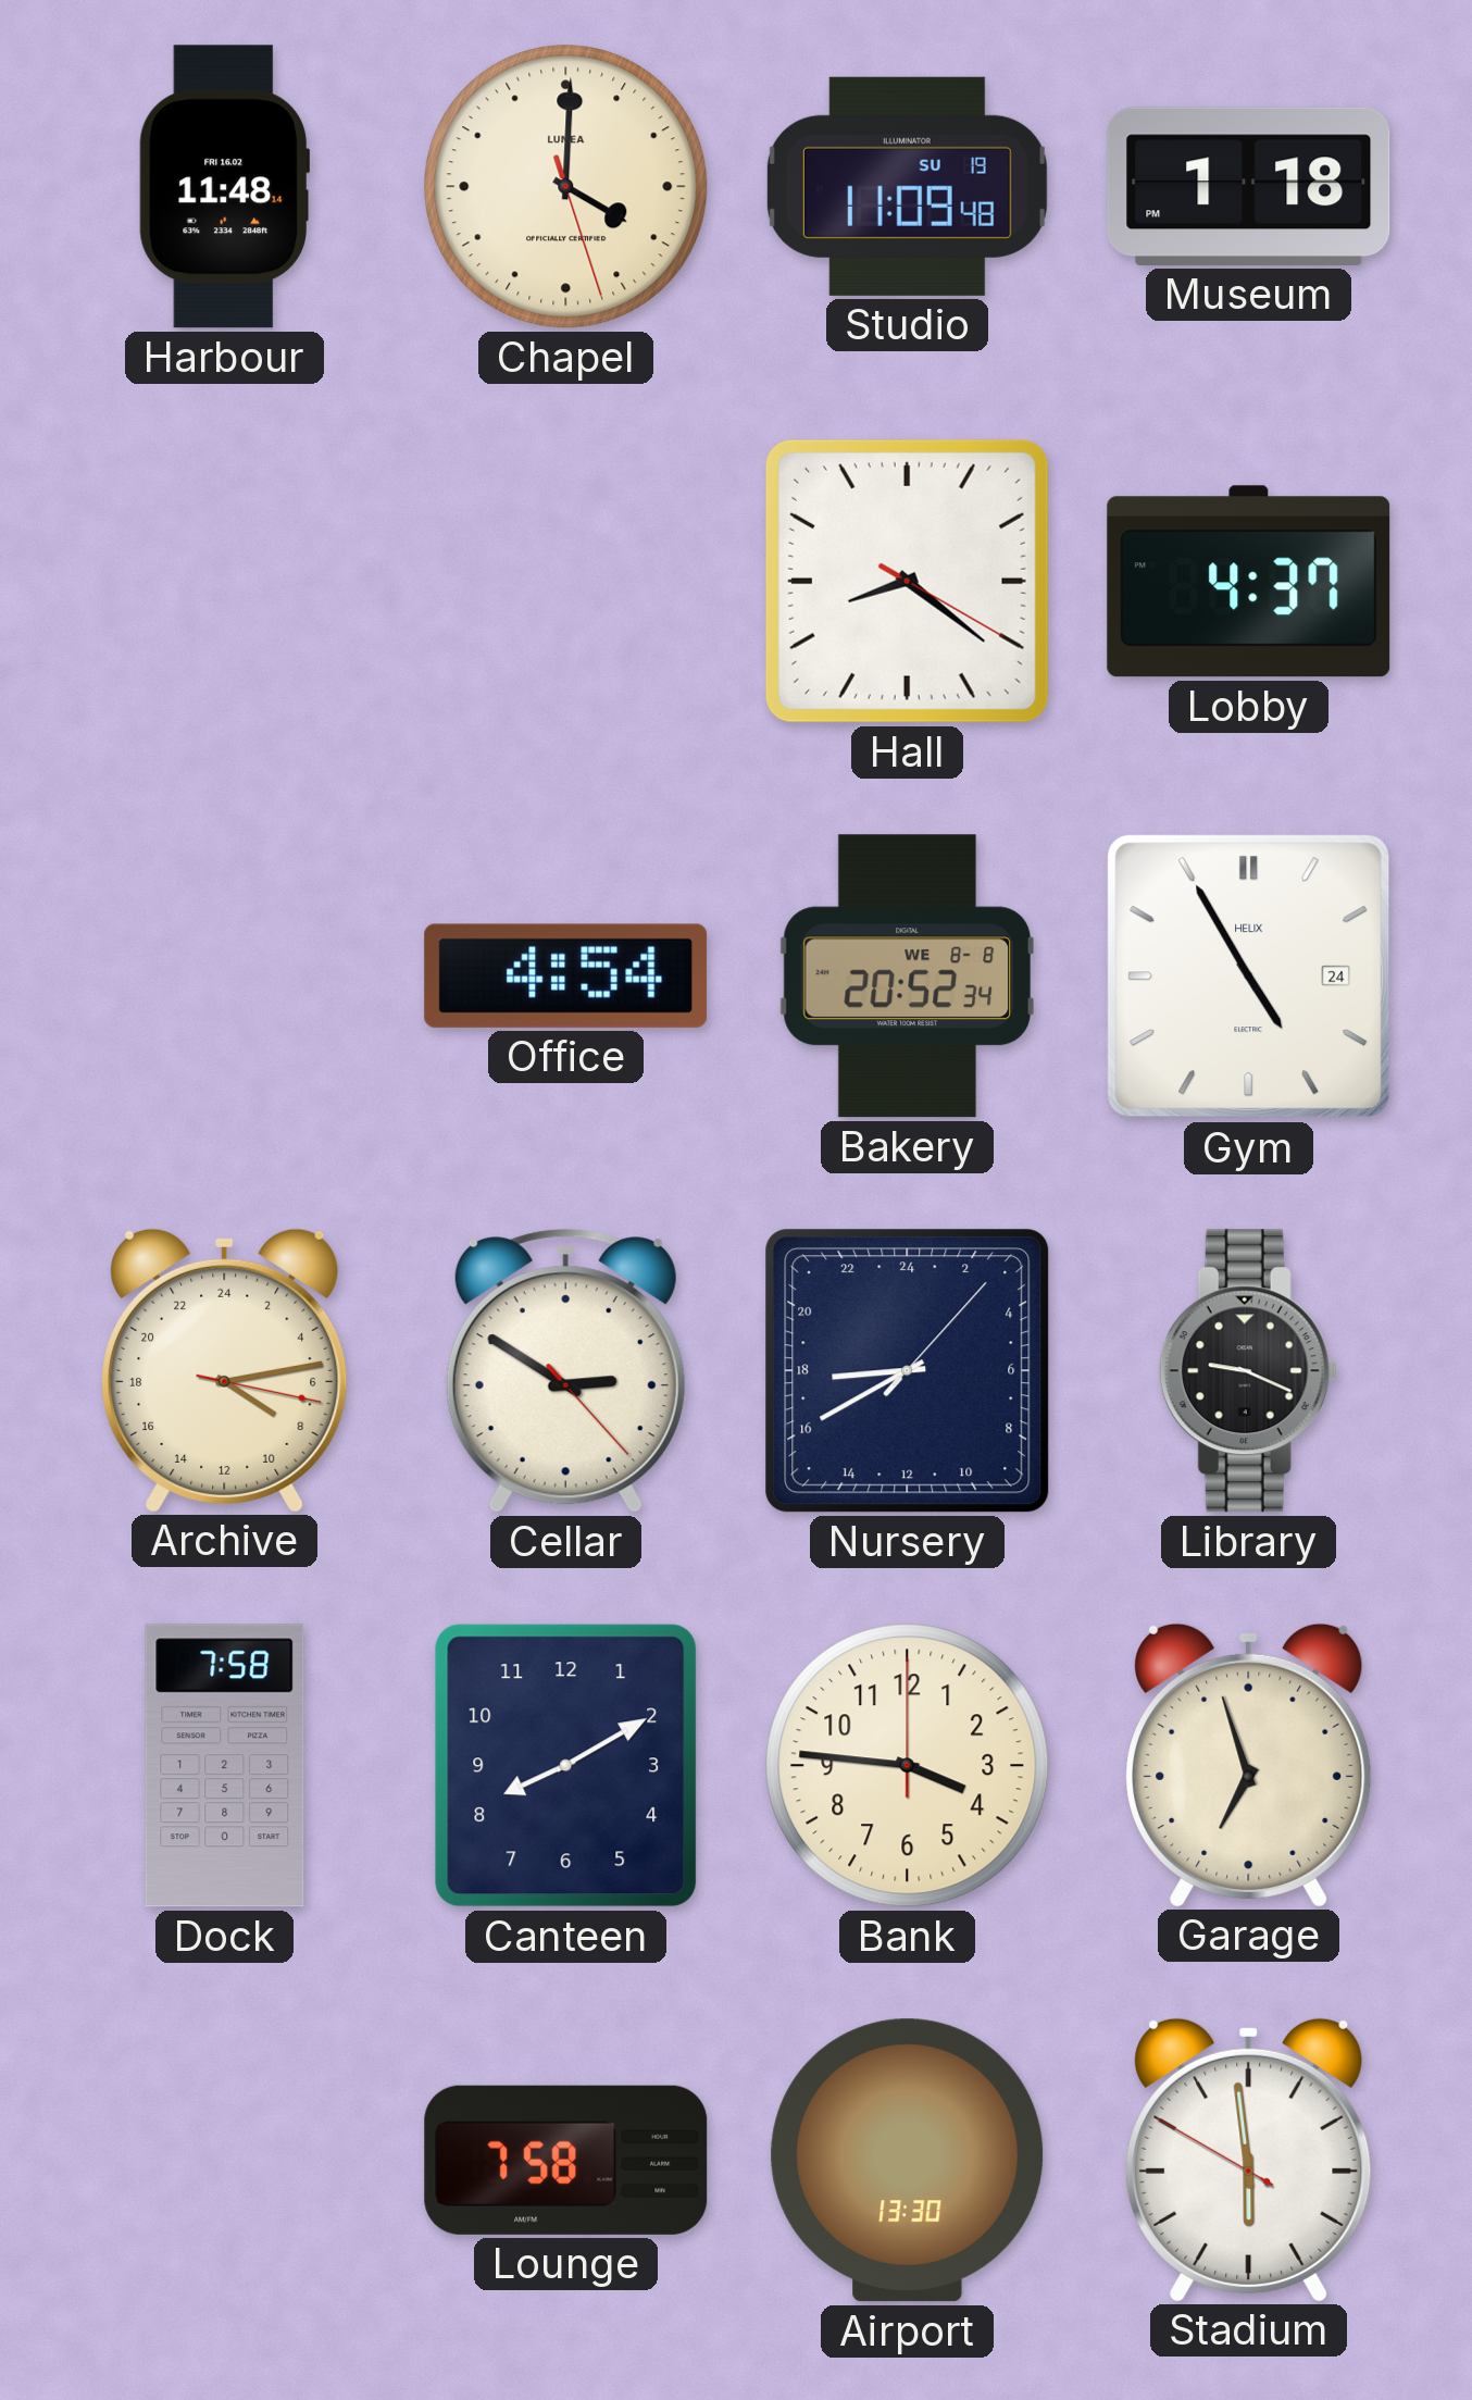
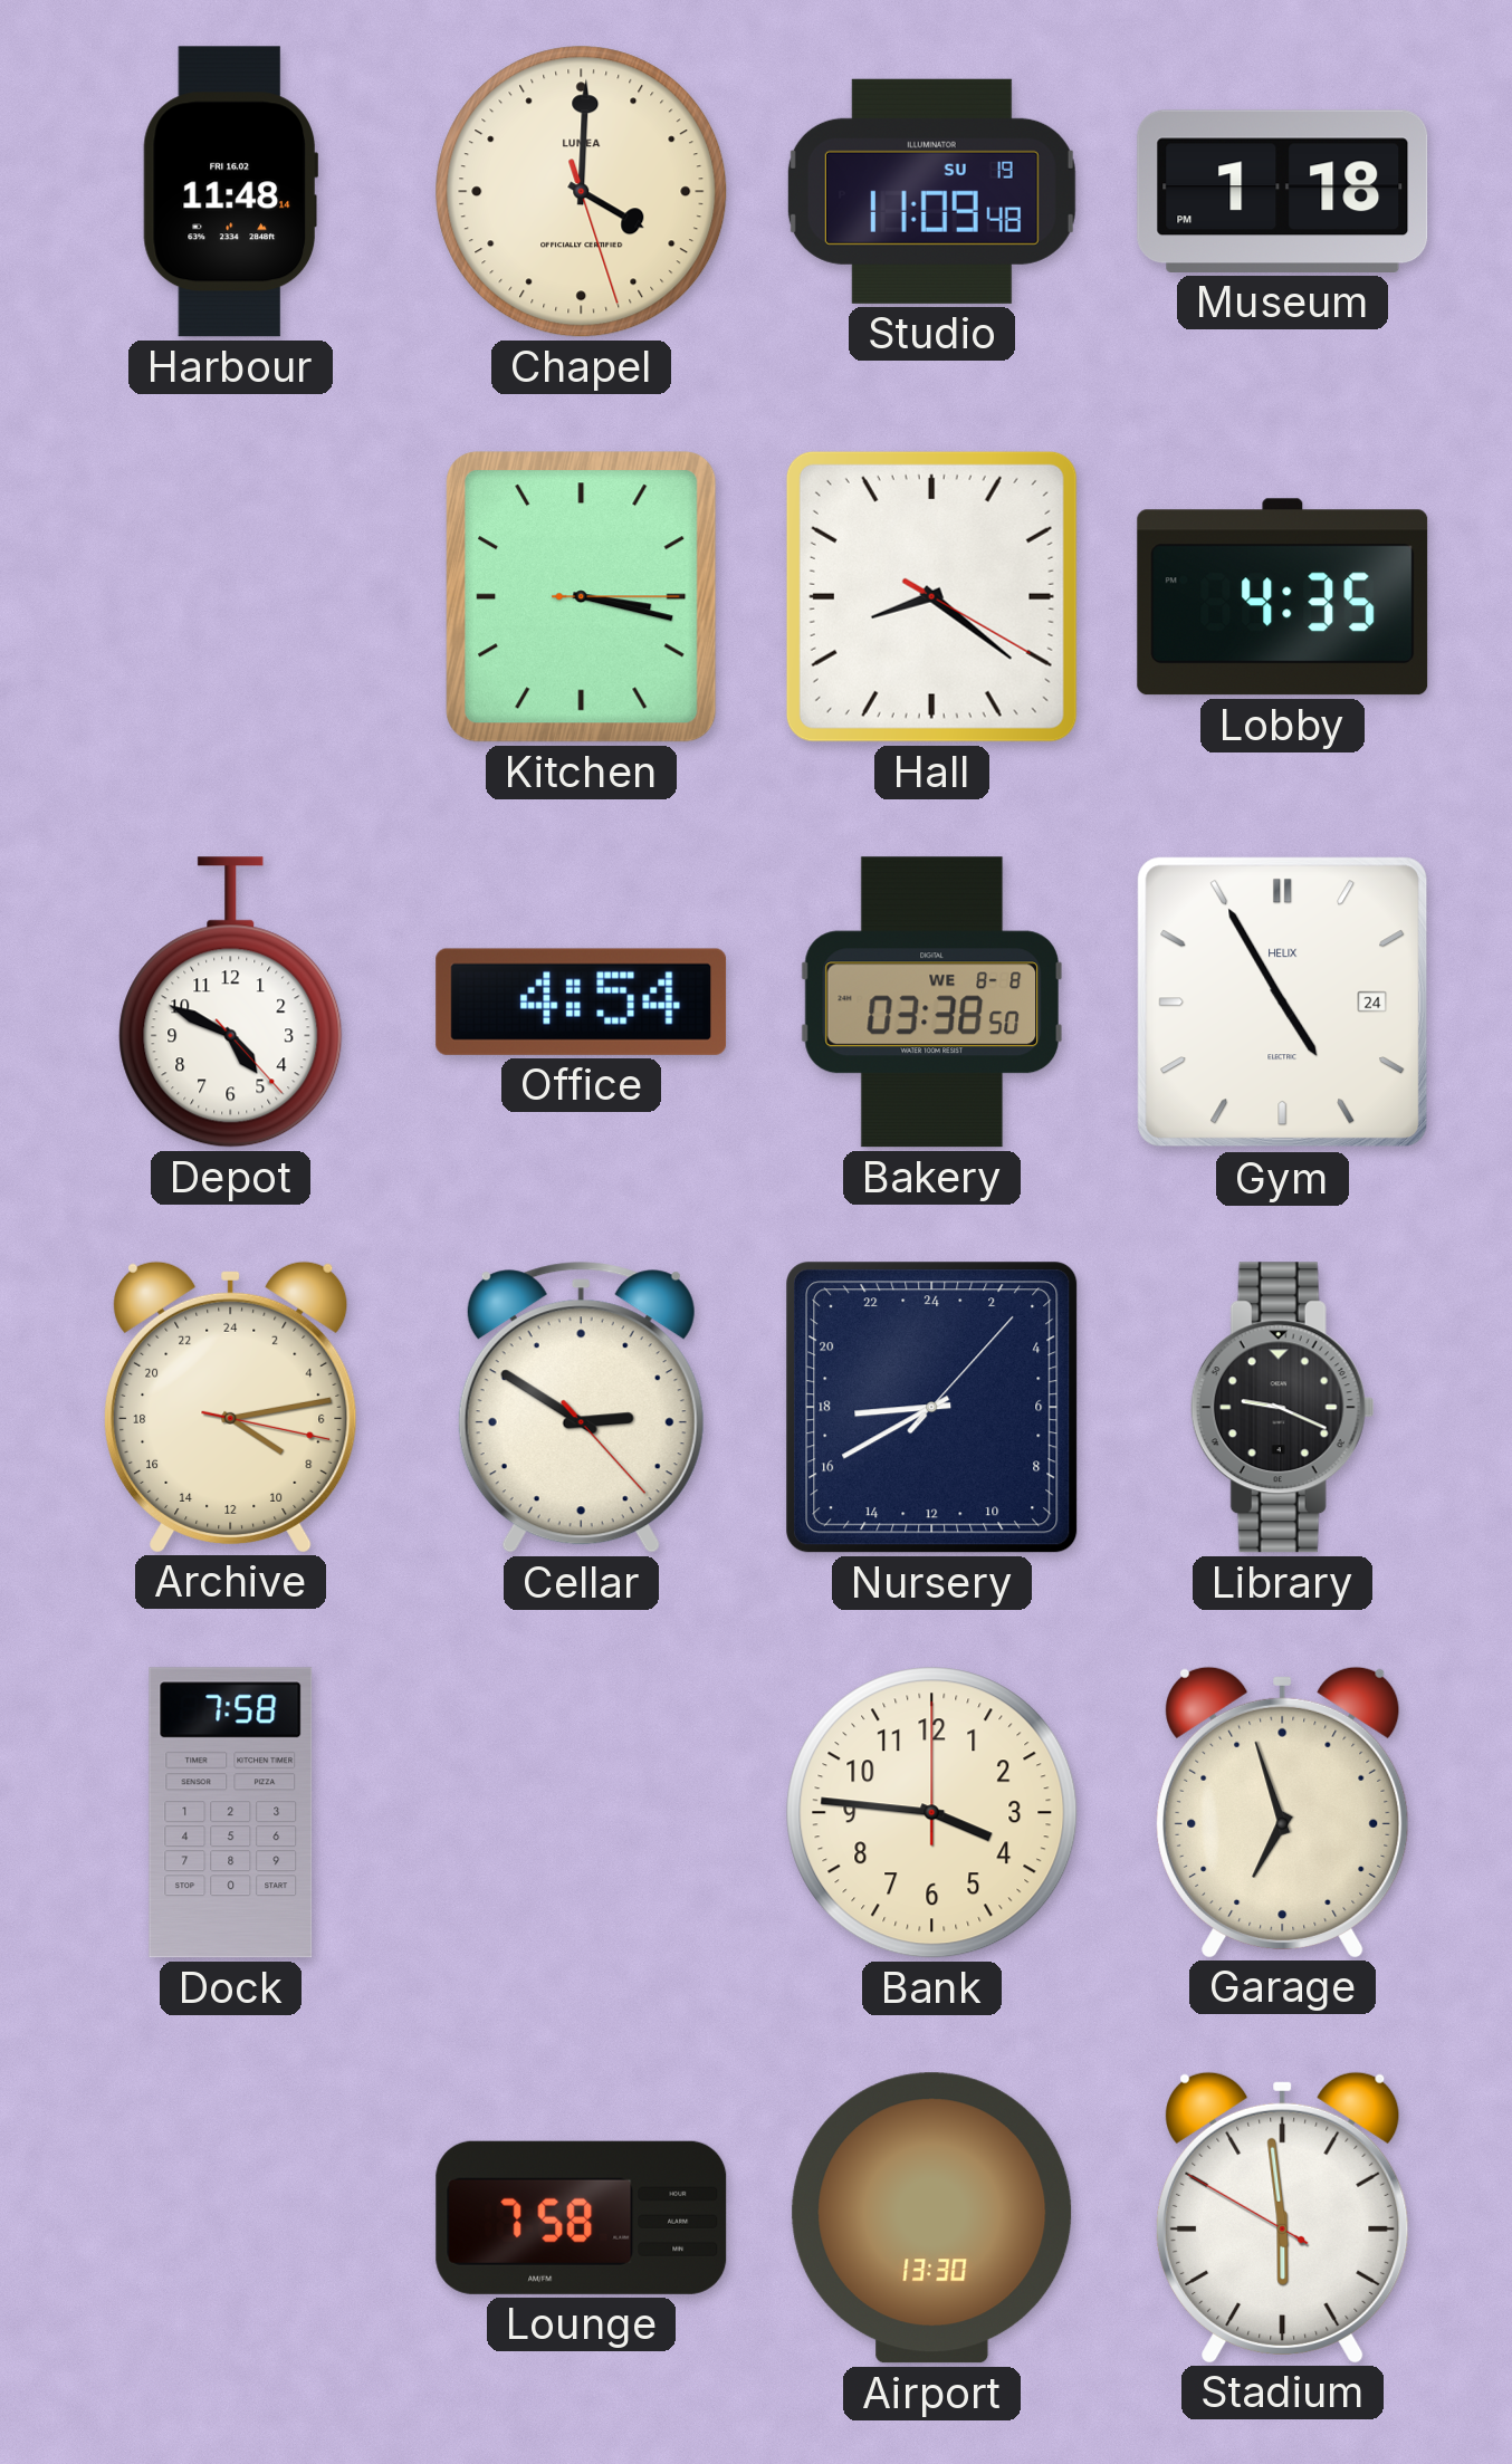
Kitchen: none -> 3:17
Lobby: 4:37 -> 4:35
Depot: none -> 4:49
Bakery: 20:52 -> 03:38
Canteen: 8:10 -> none
